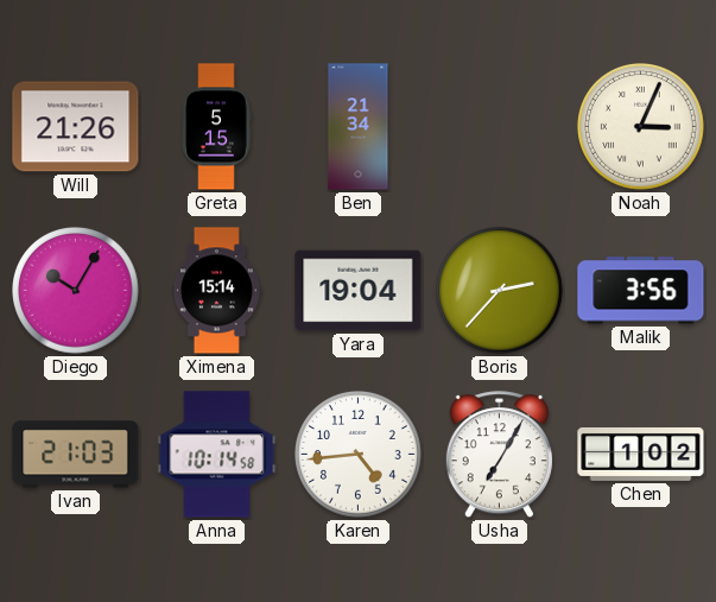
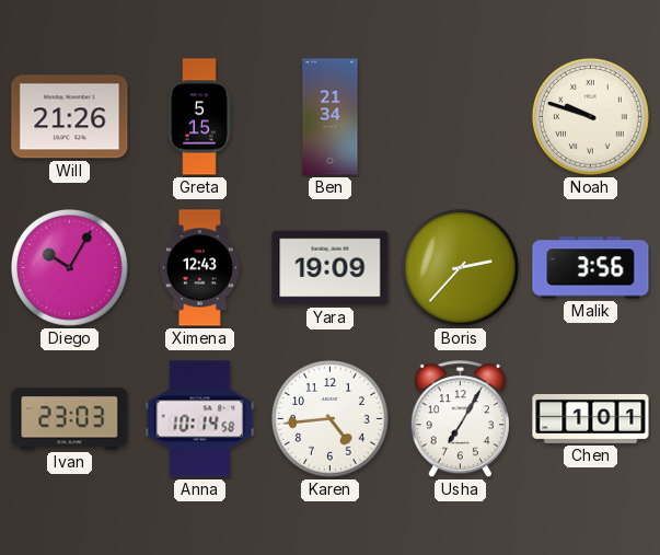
Noah: 3:04 -> 9:48
Ximena: 15:14 -> 12:43
Yara: 19:04 -> 19:09
Ivan: 21:03 -> 23:03
Chen: 1:02 -> 1:01
